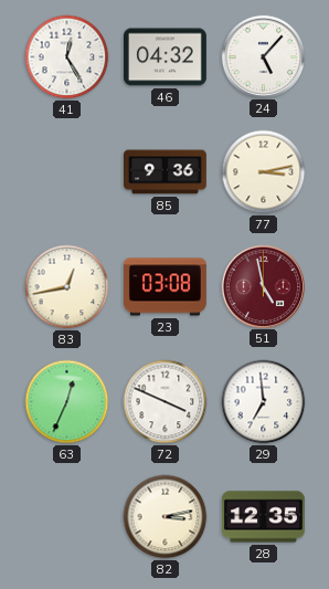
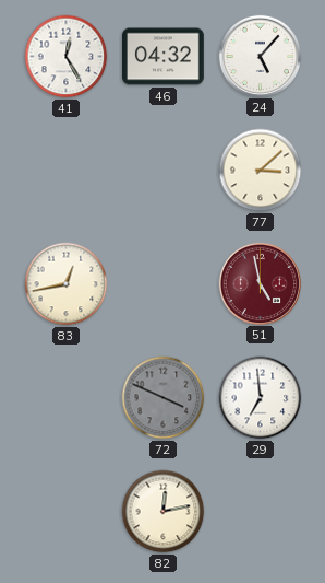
85: 9:36 -> none
77: 3:13 -> 3:08
23: 03:08 -> none
63: 12:34 -> none
72 dial: white -> grey
82: 3:13 -> 12:13
28: 12:35 -> none
